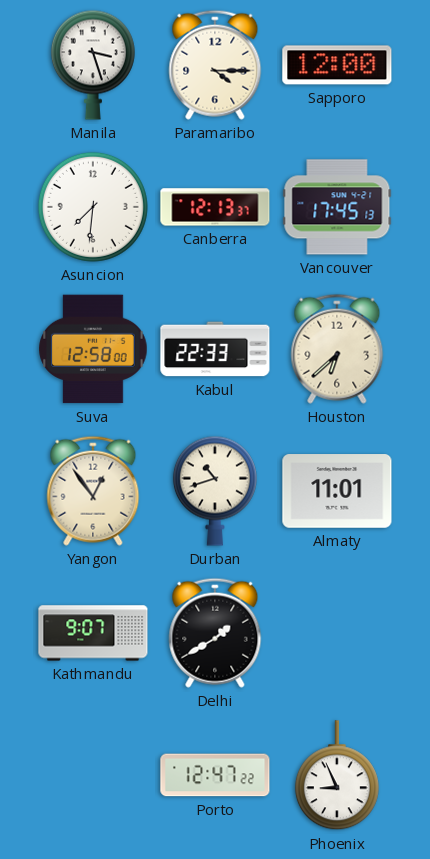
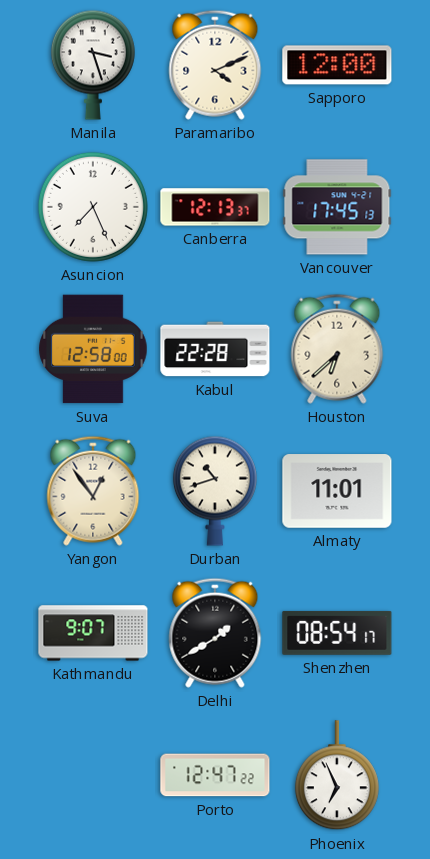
Paramaribo: 4:15 -> 4:11
Asuncion: 7:31 -> 7:26
Kabul: 22:33 -> 22:28
Shenzhen: none -> 08:54
Phoenix: 8:56 -> 6:56
